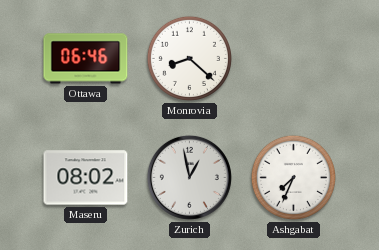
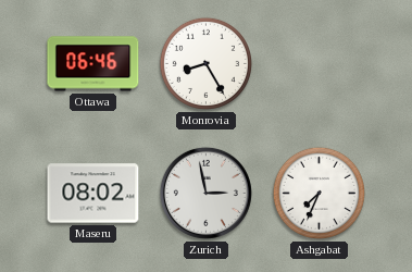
Monrovia: 8:22 -> 8:25
Zurich: 12:58 -> 2:58
